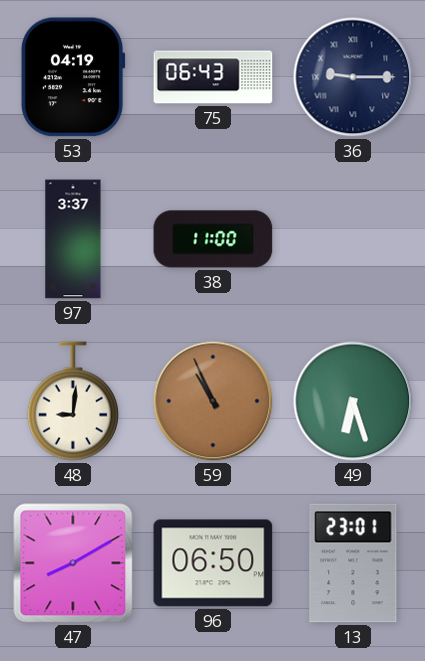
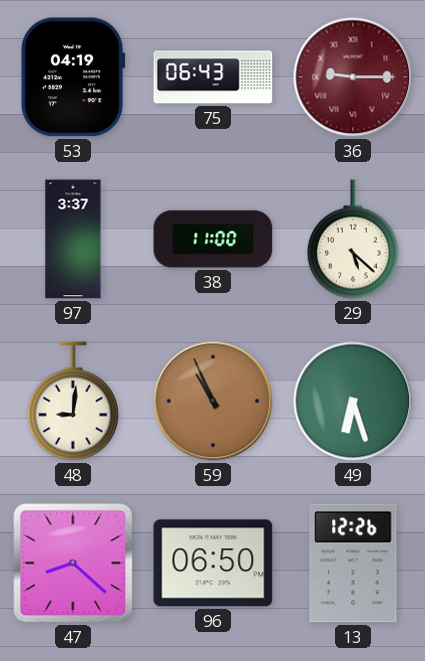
36 dial: navy -> burgundy
29: none -> 5:22
47: 8:10 -> 8:22
13: 23:01 -> 12:26
